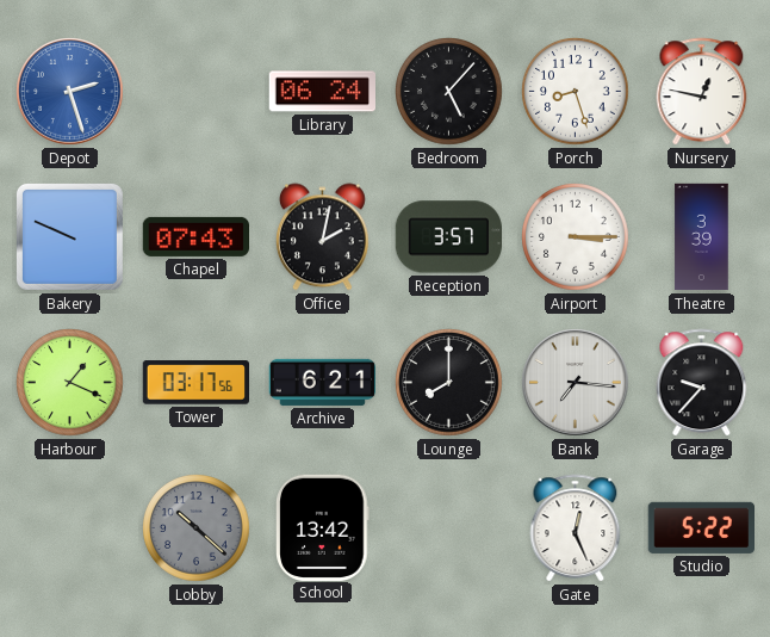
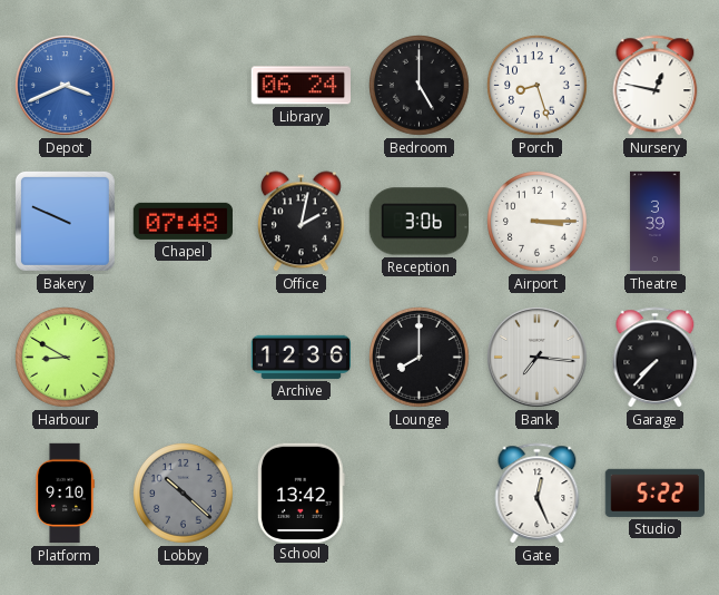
Depot: 2:27 -> 3:41
Bedroom: 5:07 -> 5:00
Chapel: 07:43 -> 07:48
Reception: 3:57 -> 3:06
Harbour: 1:19 -> 8:50
Tower: 03:17 -> none
Archive: 6:21 -> 12:36
Garage: 9:37 -> 7:37
Platform: none -> 9:10
